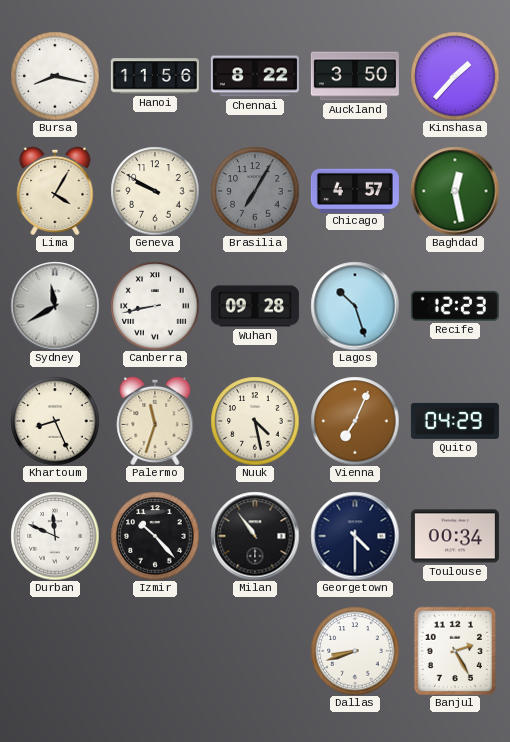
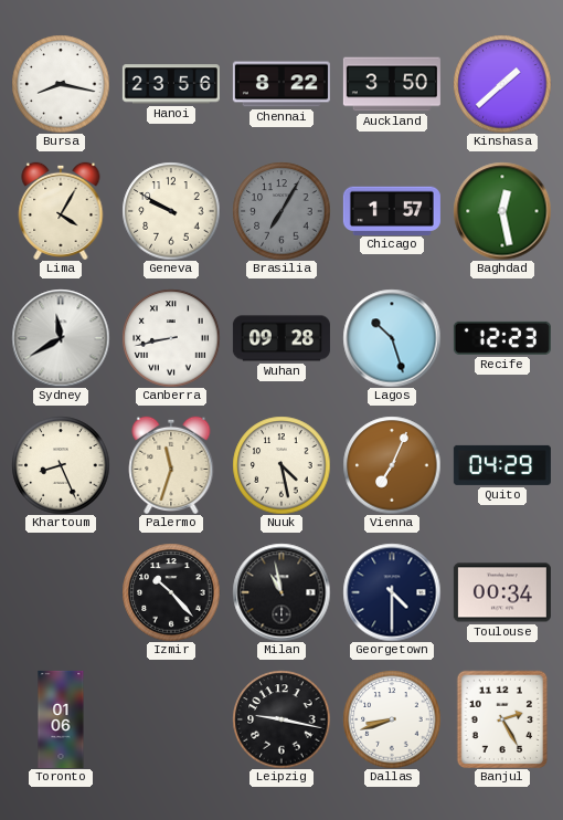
Hanoi: 11:56 -> 23:56
Kinshasa: 1:37 -> 1:38
Chicago: 4:57 -> 1:57
Durban: 11:49 -> none
Milan: 10:54 -> 10:58
Toronto: none -> 01:06
Leipzig: none -> 9:17
